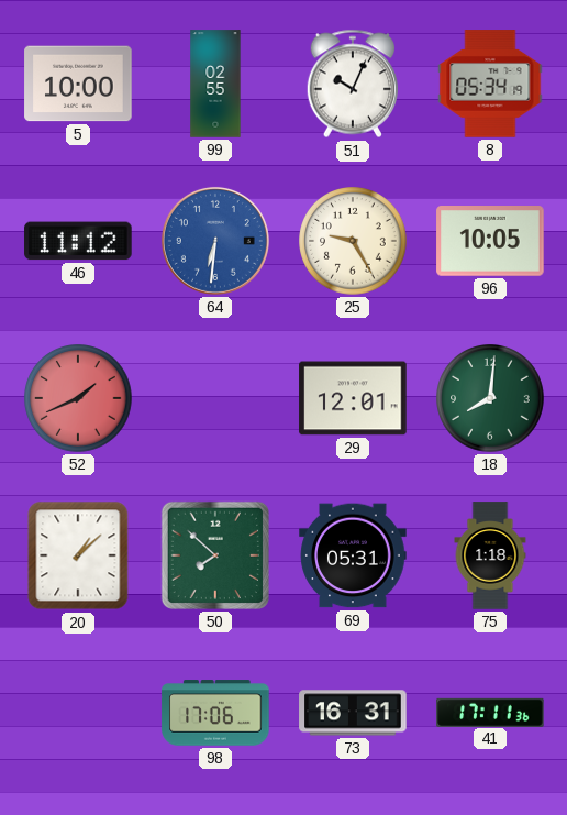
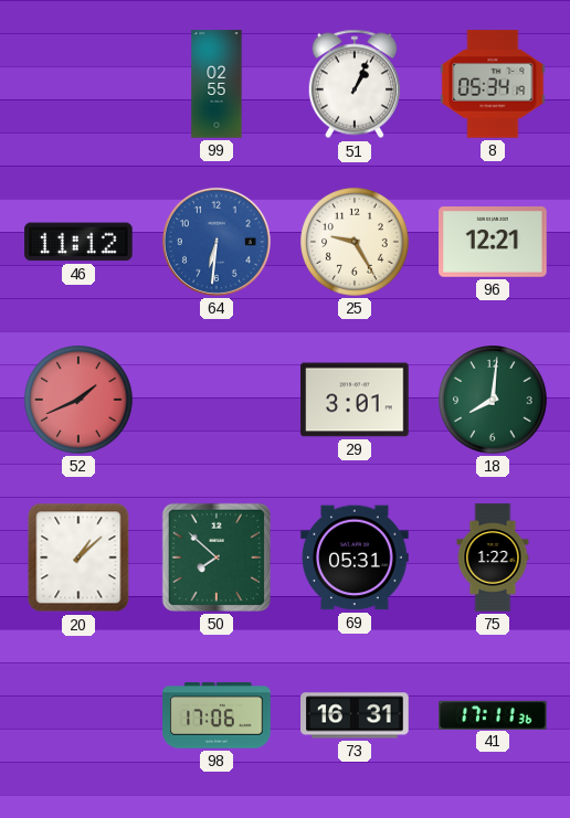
5: 10:00 -> none
51: 10:04 -> 1:04
96: 10:05 -> 12:21
29: 12:01 -> 3:01
75: 1:18 -> 1:22
